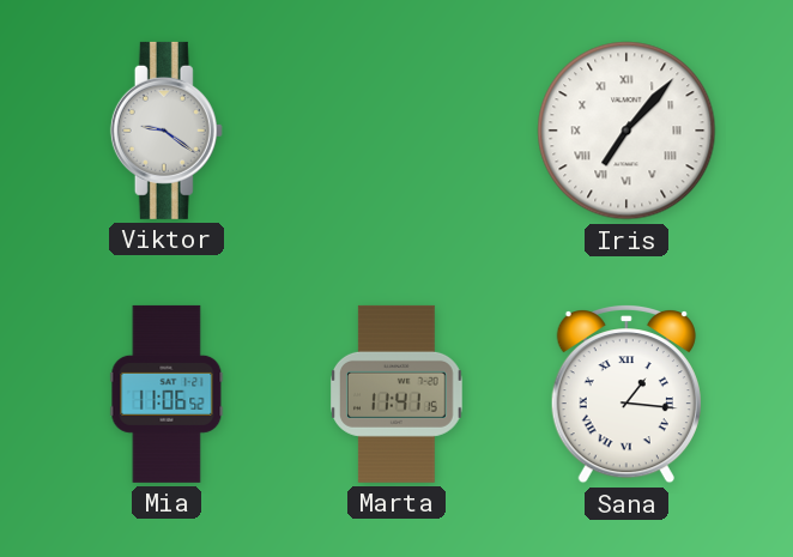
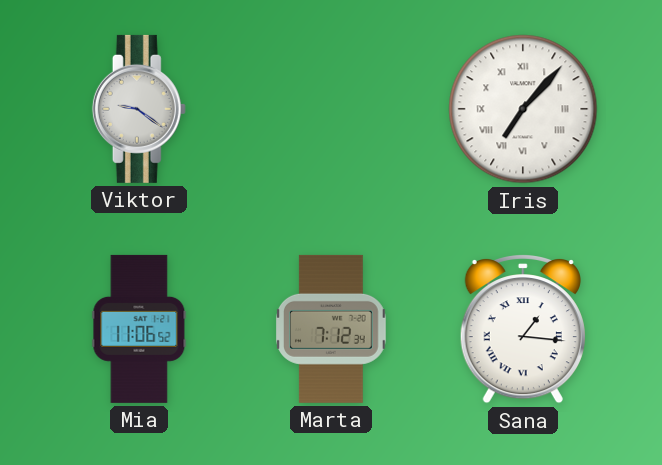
Marta: 11:41 -> 7:12
